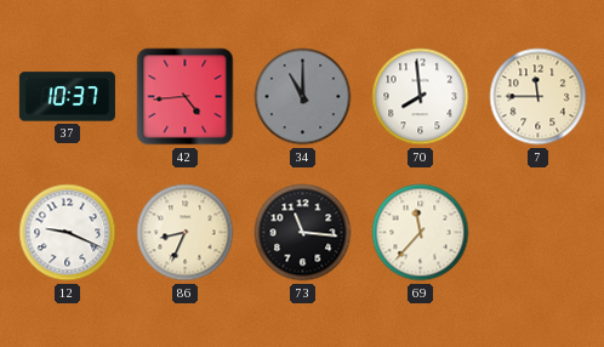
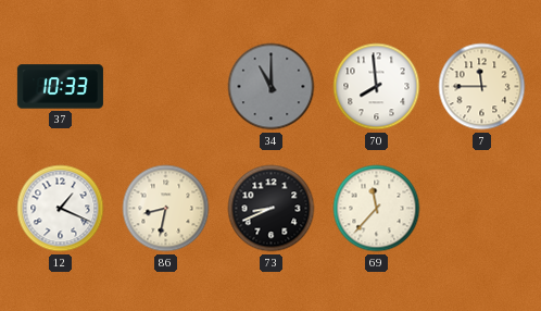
37: 10:37 -> 10:33
42: 4:44 -> none
12: 9:19 -> 1:19
86: 8:34 -> 8:32
73: 11:16 -> 8:41
